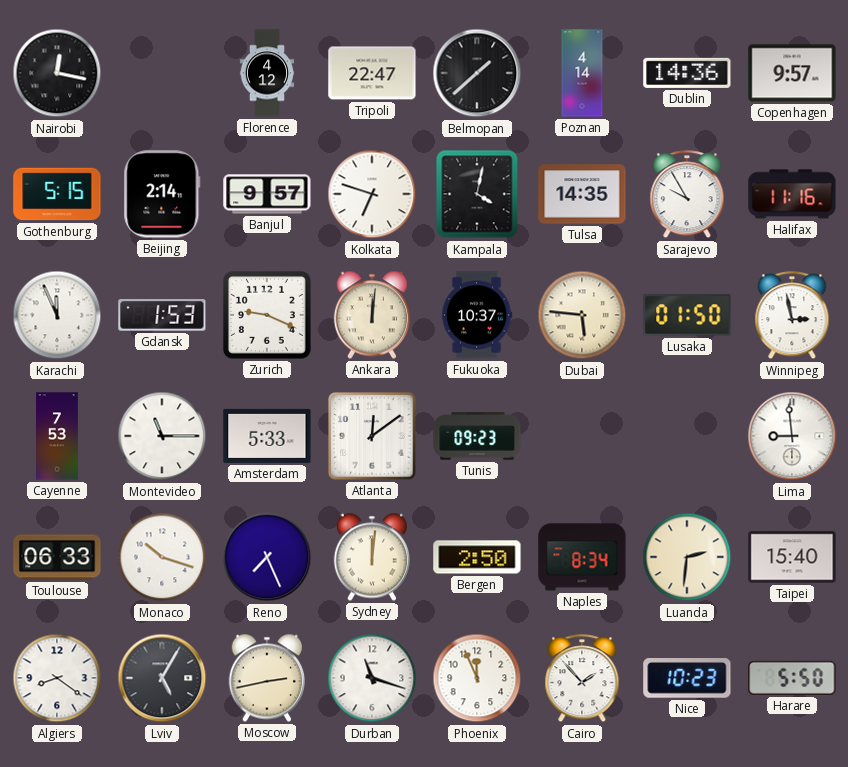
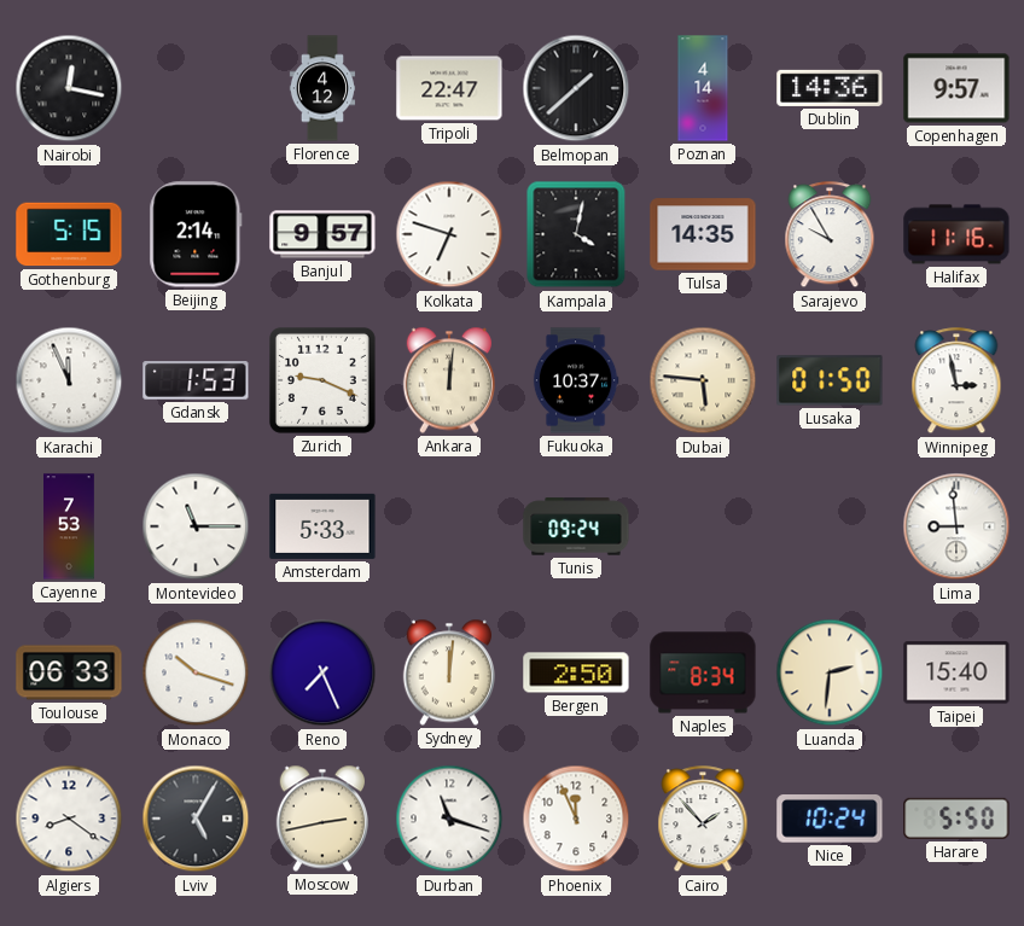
Atlanta: 12:09 -> none
Tunis: 09:23 -> 09:24
Nice: 10:23 -> 10:24
